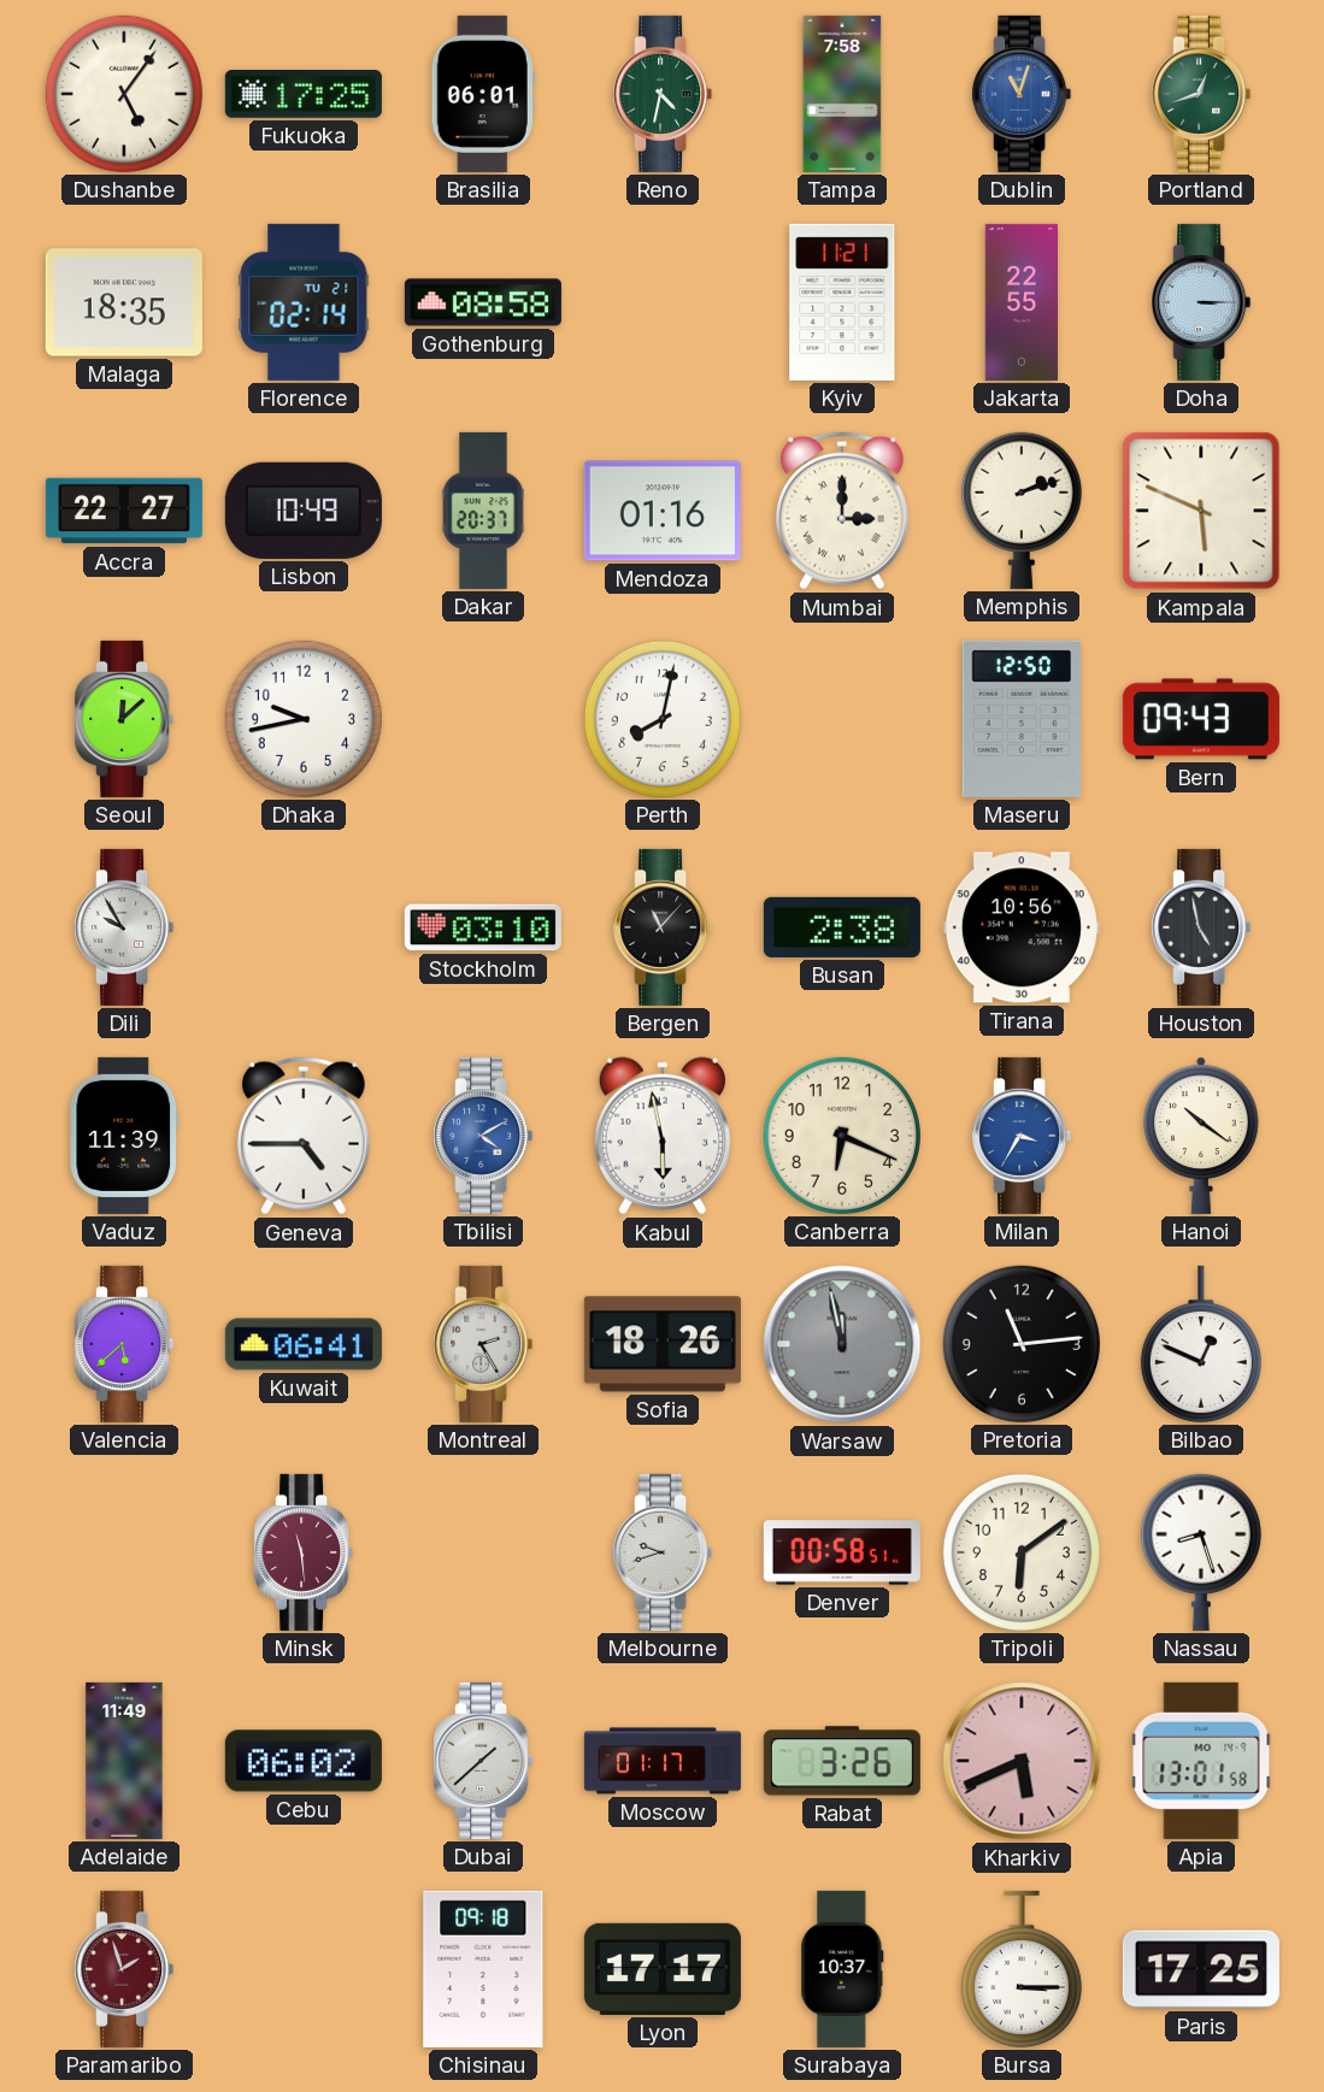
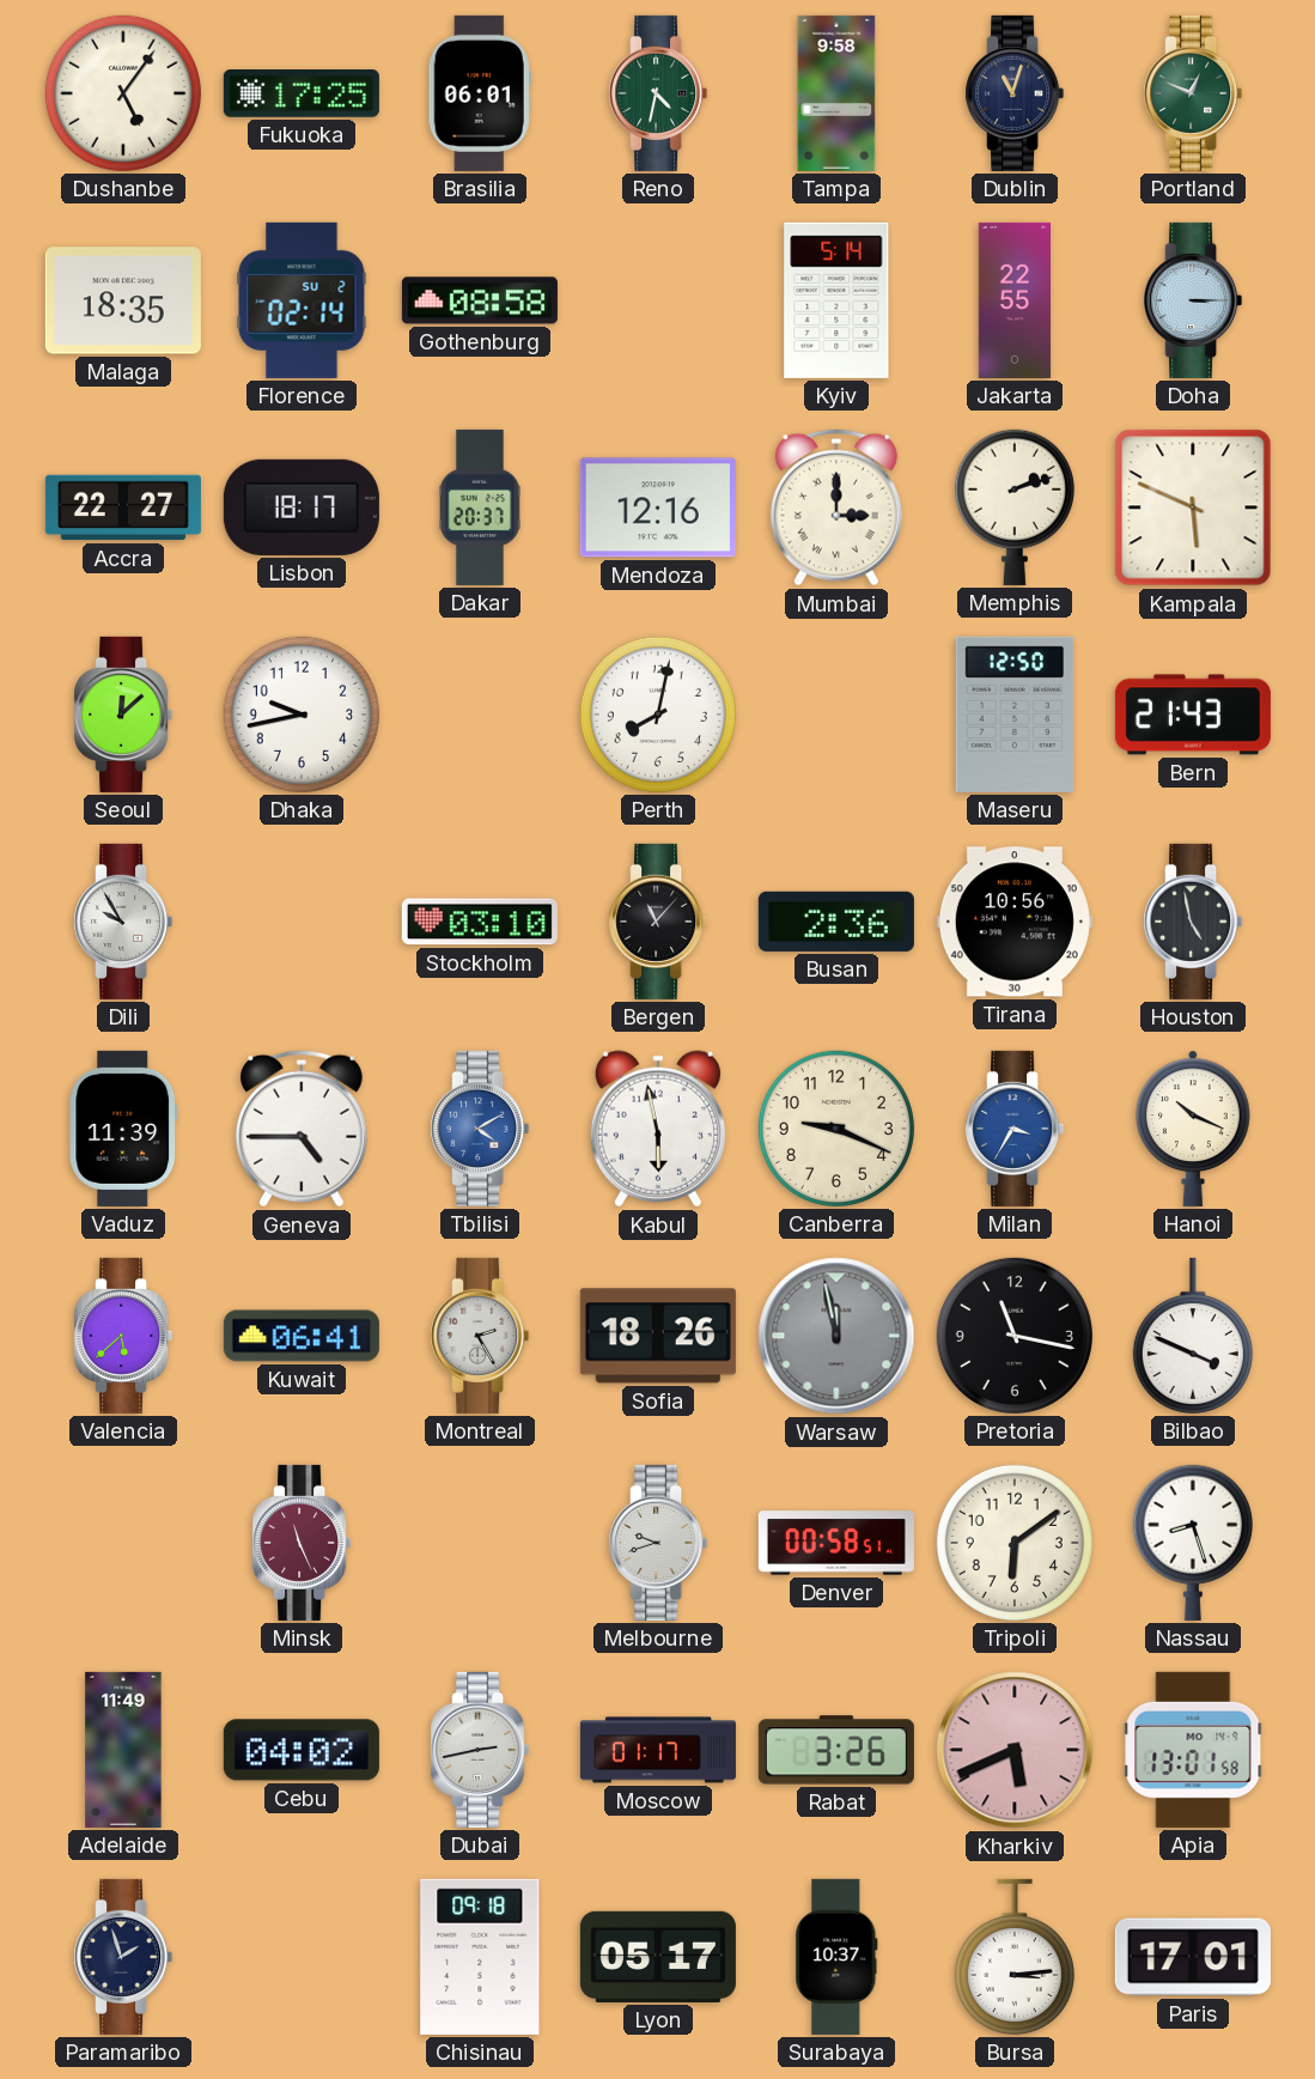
Tampa: 7:58 -> 9:58
Dublin dial: blue -> navy
Portland: 12:42 -> 12:49
Florence date: TU 21 -> SU 2
Kyiv: 11:21 -> 5:14
Lisbon: 10:49 -> 18:17
Mendoza: 01:16 -> 12:16
Bern: 09:43 -> 21:43
Busan: 2:38 -> 2:36
Canberra: 6:19 -> 9:19
Hanoi: 10:21 -> 10:19
Pretoria: 11:14 -> 11:17
Bilbao: 12:49 -> 3:49
Minsk: 11:29 -> 11:26
Cebu: 06:02 -> 04:02
Dubai: 1:38 -> 2:43
Paramaribo dial: burgundy -> navy
Lyon: 17:17 -> 05:17
Bursa: 3:15 -> 3:14
Paris: 17:25 -> 17:01
